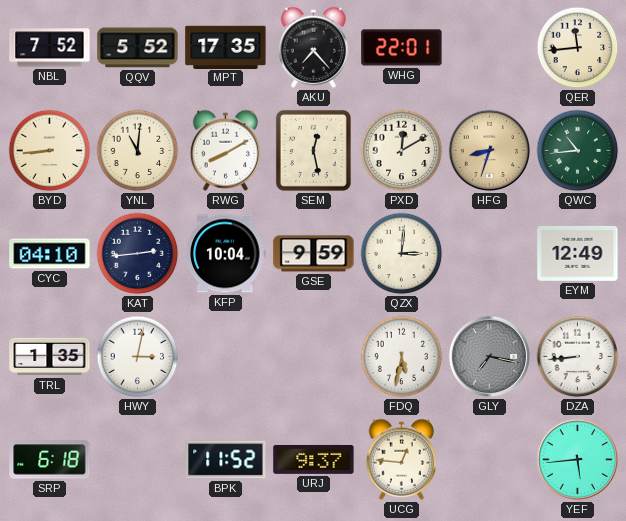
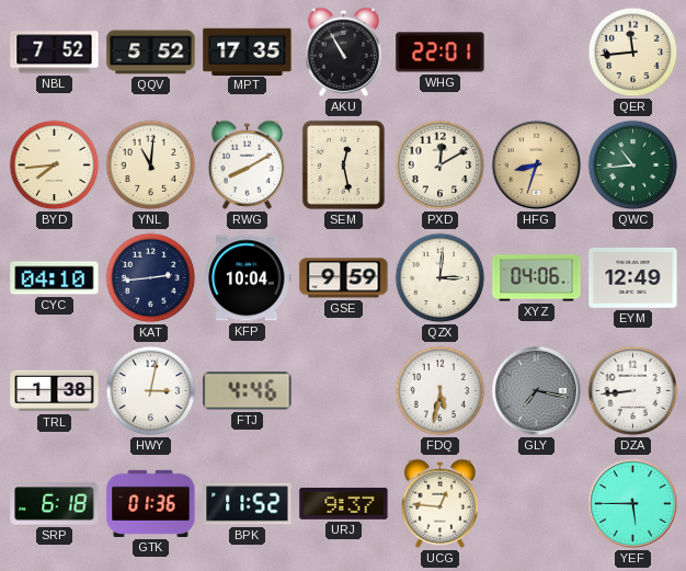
AKU: 7:23 -> 10:55
BYD: 8:44 -> 7:44
XYZ: none -> 04:06
TRL: 1:35 -> 1:38
FTJ: none -> 4:46
GTK: none -> 01:36
YEF: 5:44 -> 5:45
